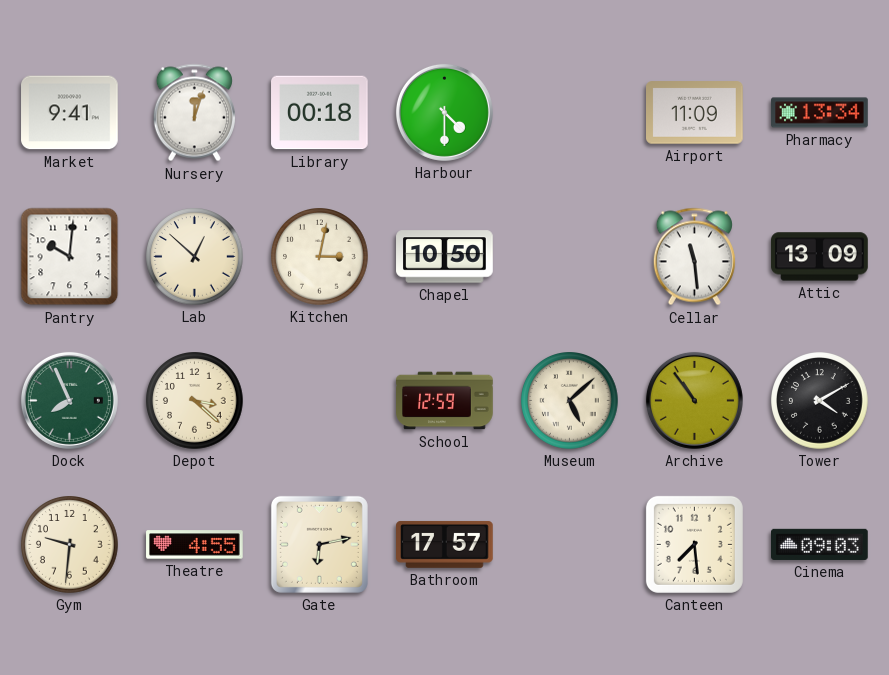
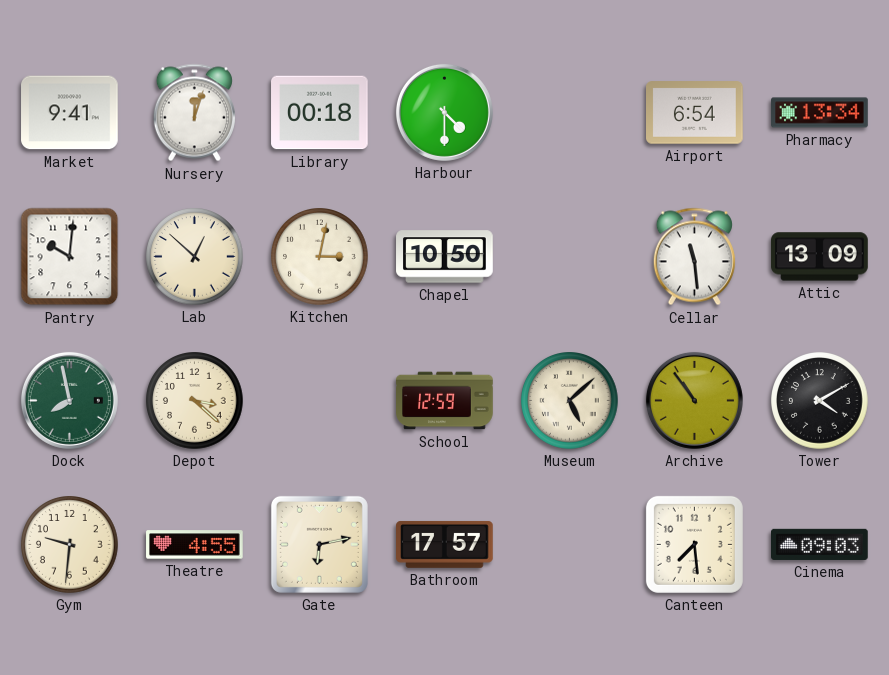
Airport: 11:09 -> 6:54
Dock: 7:56 -> 7:58
